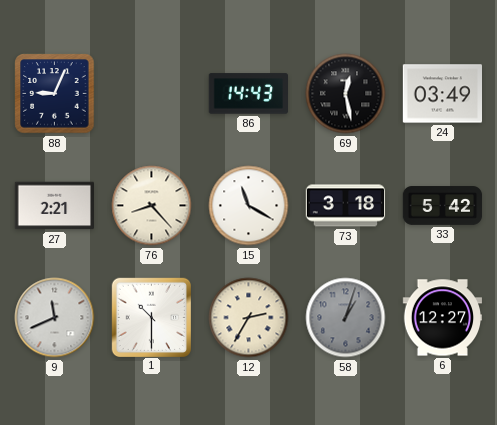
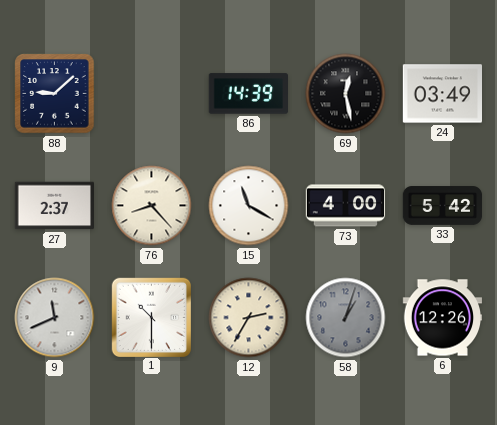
88: 9:04 -> 9:08
86: 14:43 -> 14:39
27: 2:21 -> 2:37
73: 3:18 -> 4:00
6: 12:27 -> 12:26
